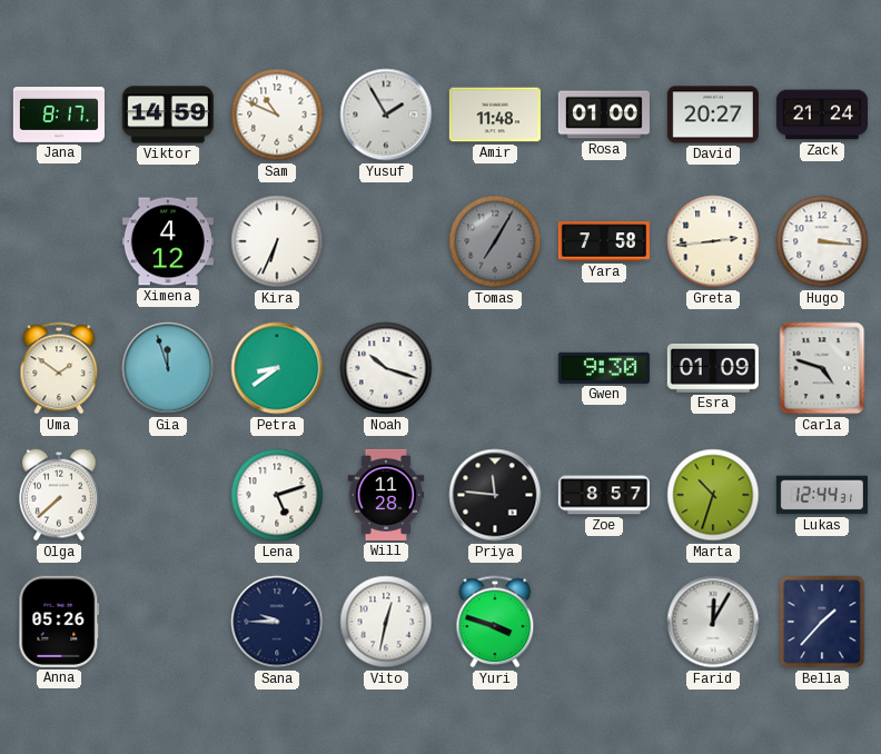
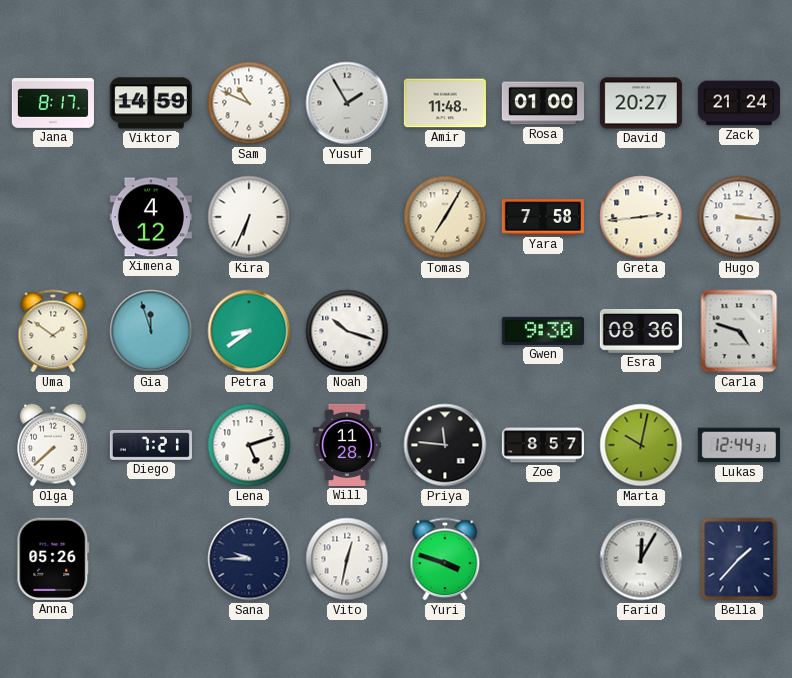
Tomas dial: grey -> cream
Esra: 01:09 -> 08:36
Diego: none -> 7:21
Marta: 10:33 -> 10:02
